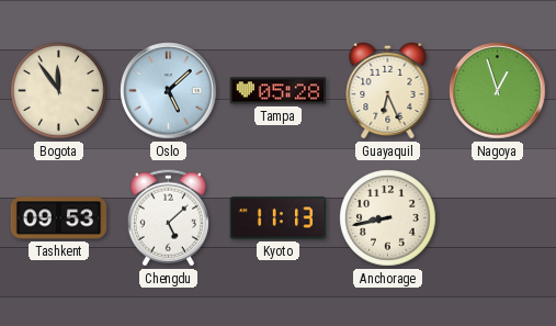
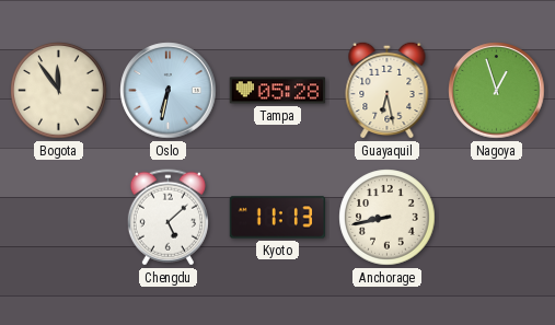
Oslo: 5:08 -> 6:32
Guayaquil: 6:26 -> 6:28
Tashkent: 09:53 -> none
